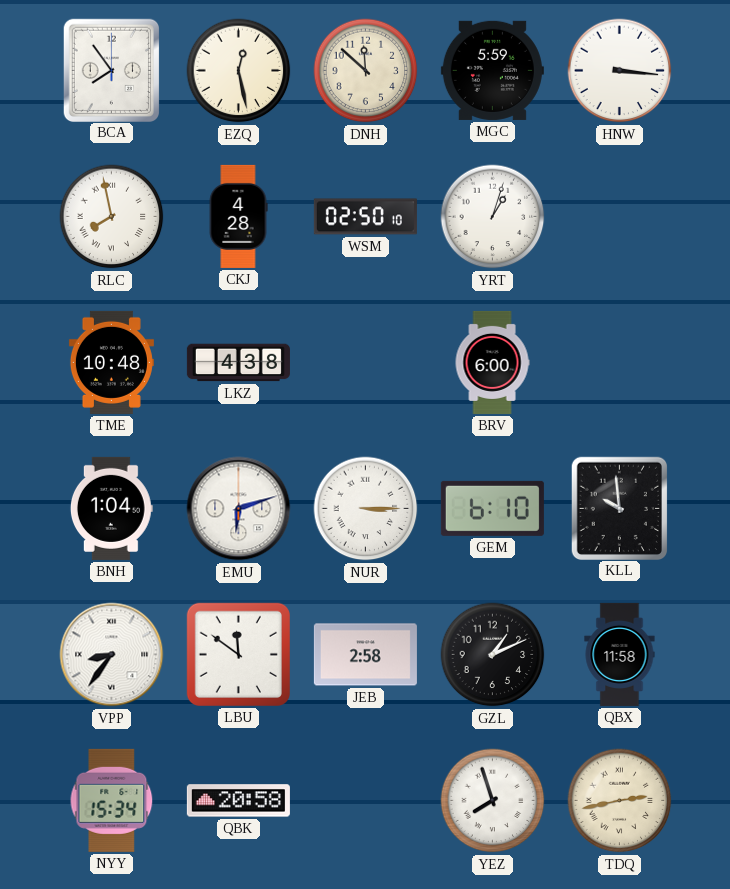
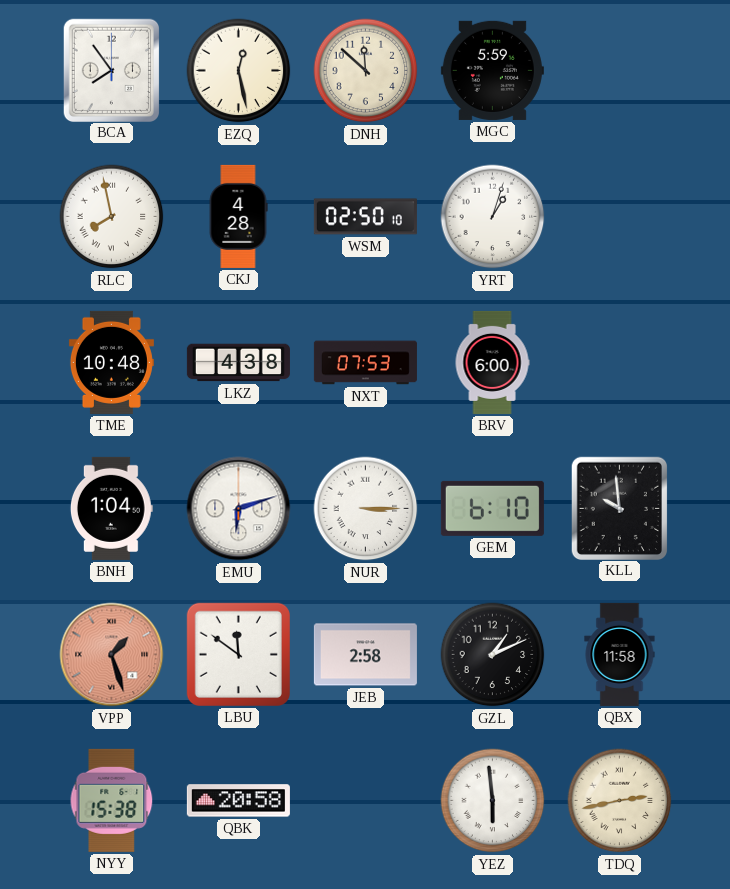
HNW: 3:16 -> none
NXT: none -> 07:53
VPP: 8:36 -> 1:27
VPP dial: white -> salmon
NYY: 15:34 -> 15:38
YEZ: 7:57 -> 5:59
